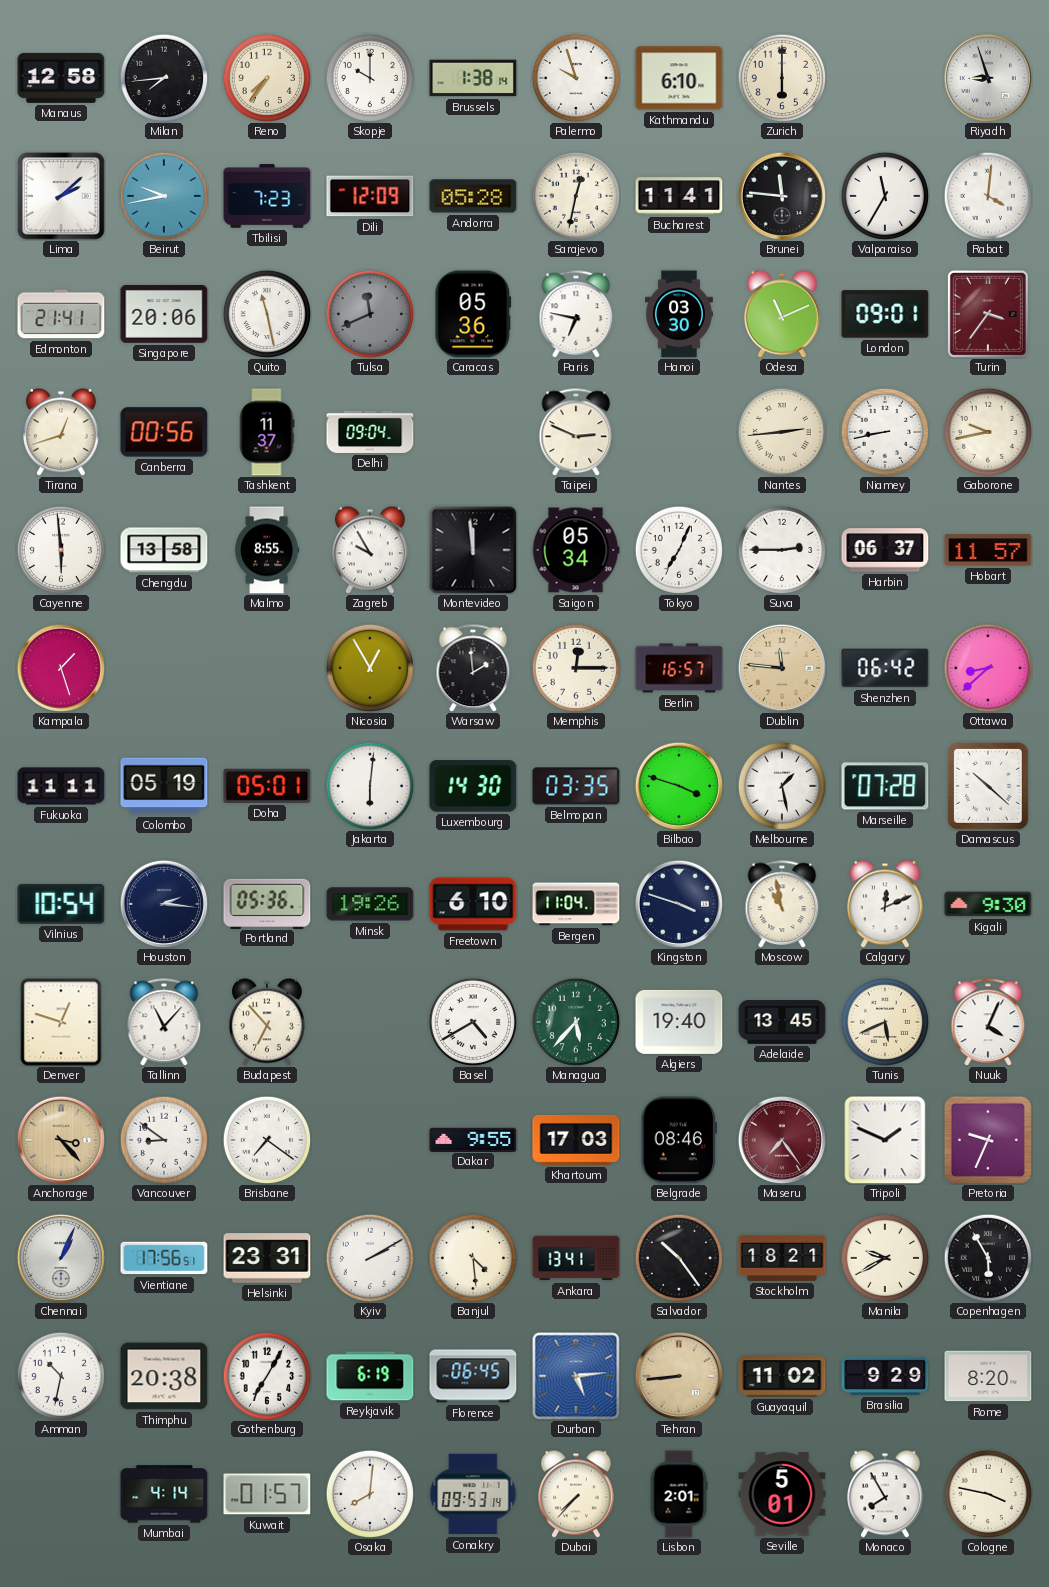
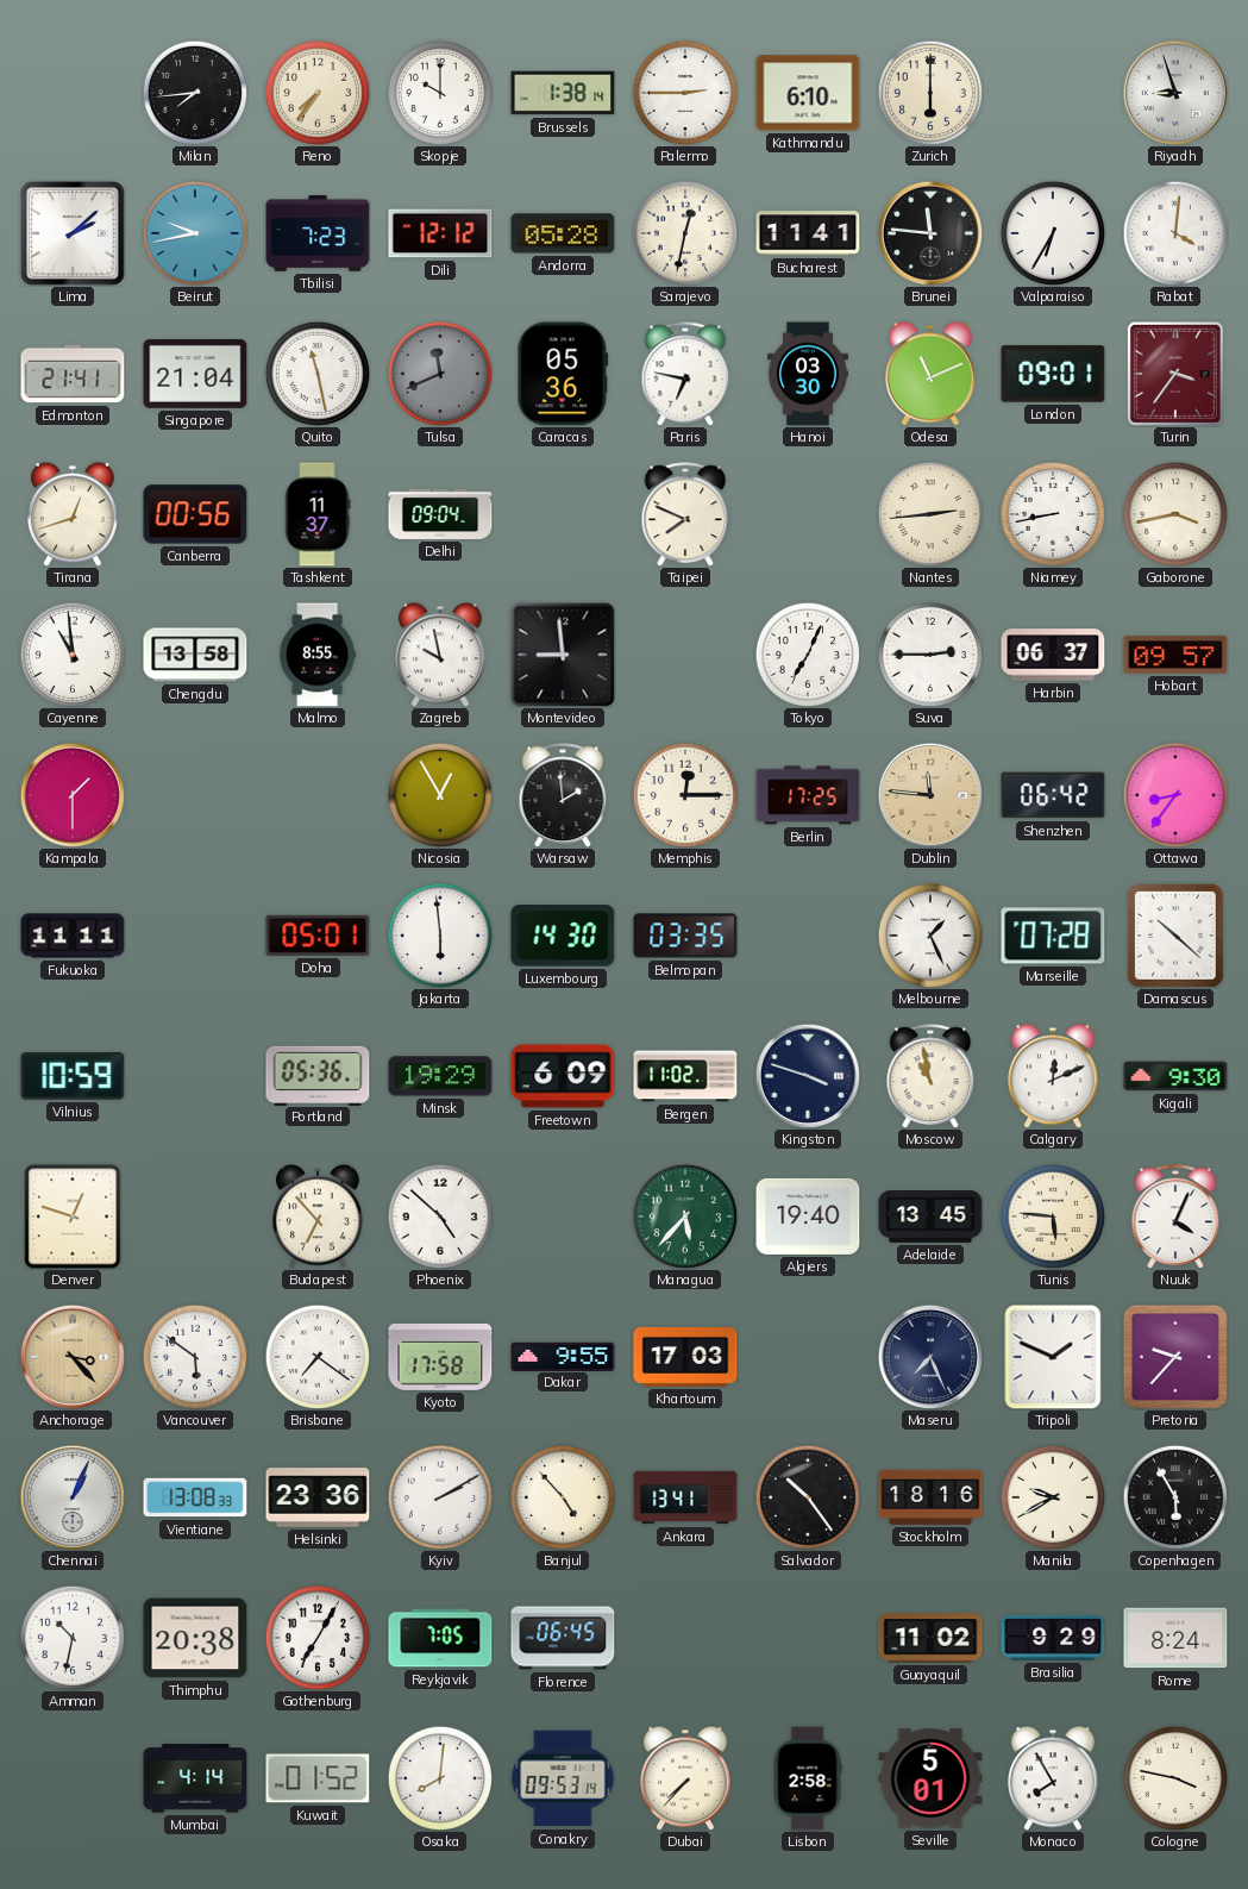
Manaus: 12:58 -> none
Palermo: 9:57 -> 2:45
Dili: 12:09 -> 12:12
Valparaiso: 11:35 -> 6:35
Singapore: 20:06 -> 21:04
Taipei: 2:49 -> 7:49
Gaborone: 9:43 -> 3:43
Cayenne: 5:59 -> 10:59
Zagreb: 9:55 -> 9:58
Montevideo: 11:59 -> 8:59
Saigon: 05:34 -> none
Hobart: 11:57 -> 09:57
Kampala: 1:27 -> 1:30
Berlin: 16:57 -> 17:25
Ottawa: 8:38 -> 8:36
Colombo: 05:19 -> none
Jakarta: 6:01 -> 5:59
Bilbao: 3:48 -> none
Melbourne: 1:28 -> 1:26
Vilnius: 10:54 -> 10:59
Houston: 2:16 -> none
Minsk: 19:26 -> 19:29
Freetown: 6:10 -> 6:09
Bergen: 11:04 -> 11:02
Tallinn: 11:07 -> none
Phoenix: none -> 4:52
Basel: 4:40 -> none
Tunis: 5:41 -> 5:46
Vancouver: 8:51 -> 5:51
Kyoto: none -> 17:58
Belgrade: 08:46 -> none
Maseru: 7:24 -> 7:26
Maseru dial: burgundy -> navy
Pretoria: 9:34 -> 9:37
Vientiane: 17:56 -> 13:08
Helsinki: 23:31 -> 23:36
Banjul: 4:29 -> 4:53
Stockholm: 18:21 -> 18:16
Reykjavik: 6:19 -> 7:05
Durban: 5:14 -> none
Tehran: 8:44 -> none
Rome: 8:20 -> 8:24
Kuwait: 01:57 -> 01:52
Lisbon: 2:01 -> 2:58
